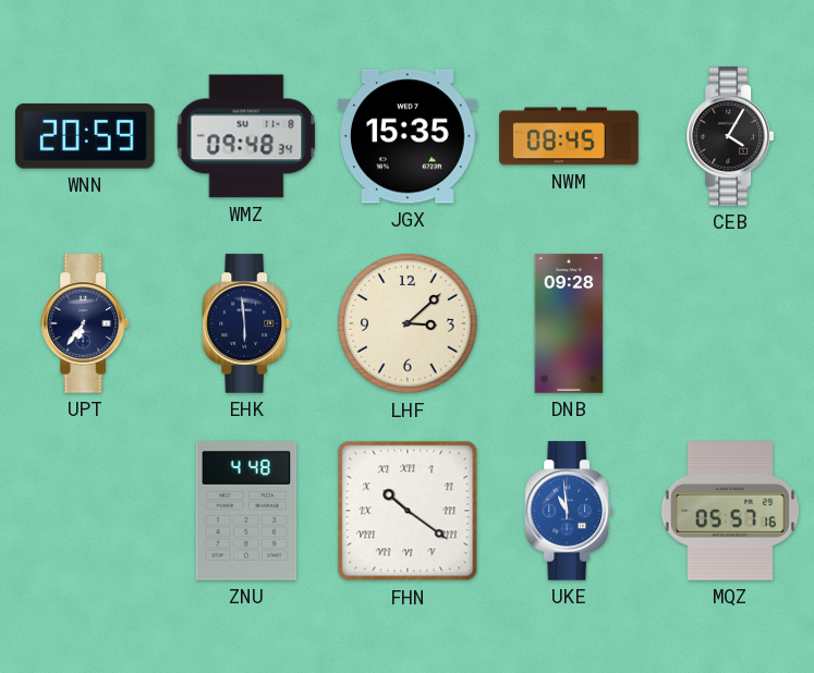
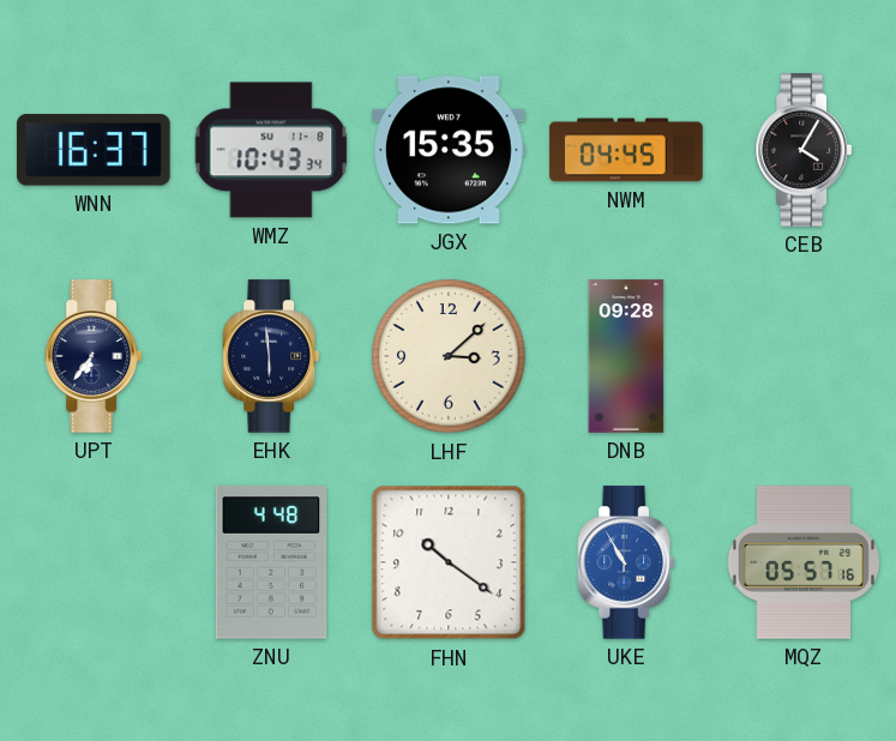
WNN: 20:59 -> 16:37
WMZ: 09:48 -> 10:43
NWM: 08:45 -> 04:45
FHN numerals: Roman -> Arabic
UKE: 10:59 -> 10:55
